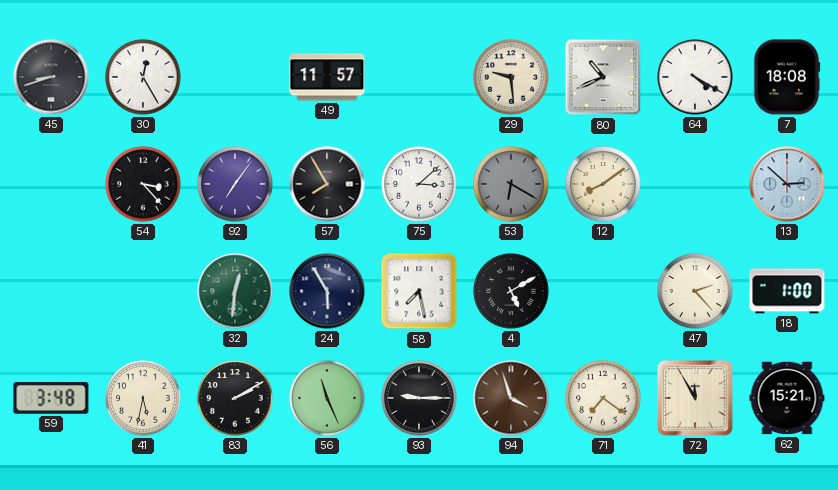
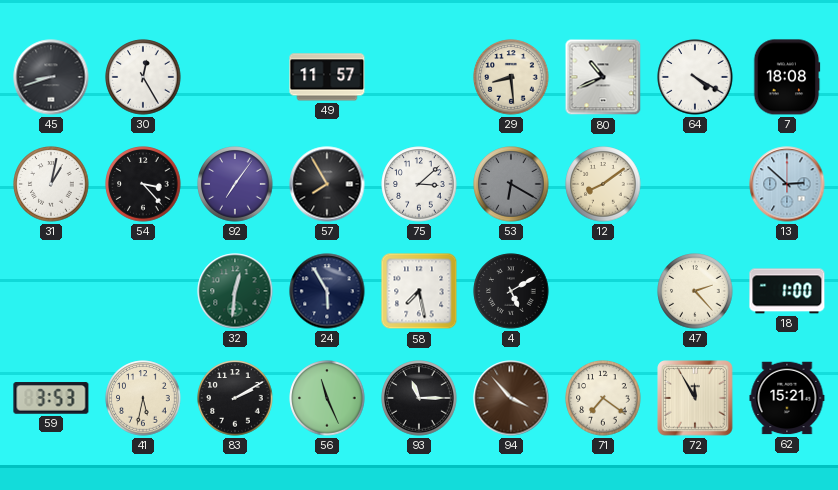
29: 9:29 -> 8:29
31: none -> 1:02
59: 3:48 -> 3:53
93: 9:15 -> 11:15
94: 3:57 -> 3:53
